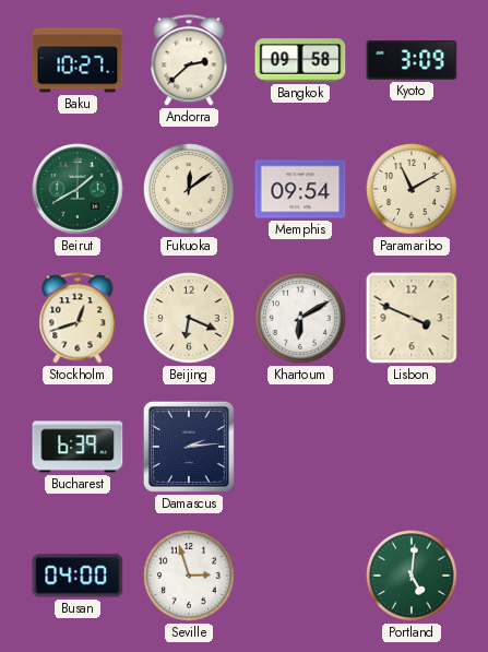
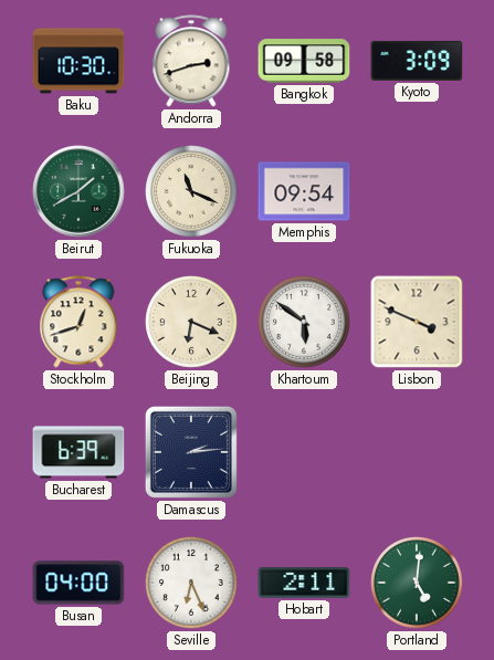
Baku: 10:27 -> 10:30
Andorra: 2:38 -> 2:42
Fukuoka: 12:09 -> 11:19
Paramaribo: 11:10 -> none
Khartoum: 6:10 -> 5:51
Seville: 2:57 -> 6:26
Hobart: none -> 2:11
